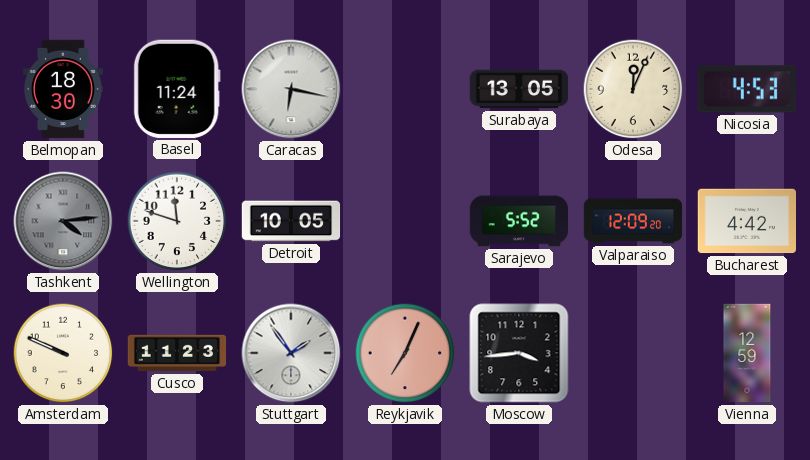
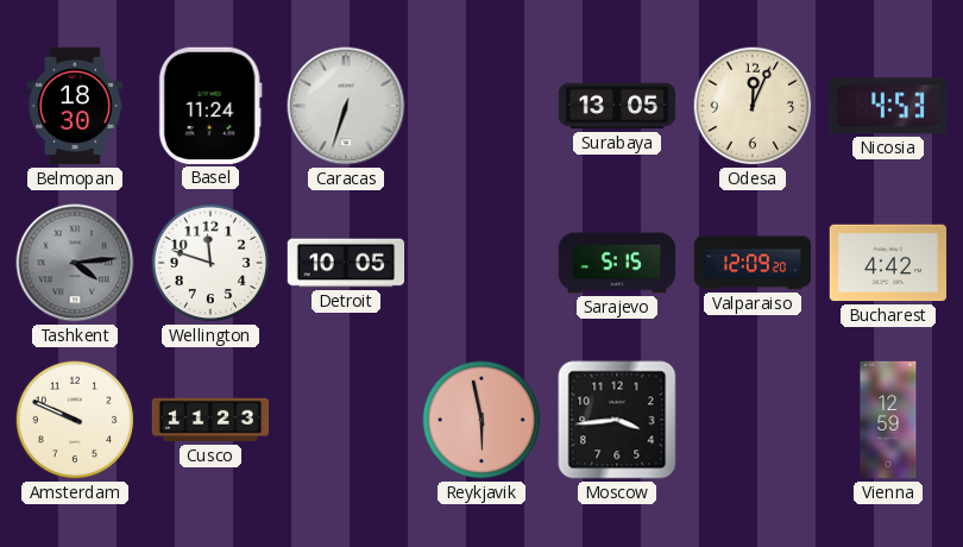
Caracas: 6:17 -> 6:33
Sarajevo: 5:52 -> 5:15
Stuttgart: 1:54 -> none
Reykjavik: 7:04 -> 5:58
